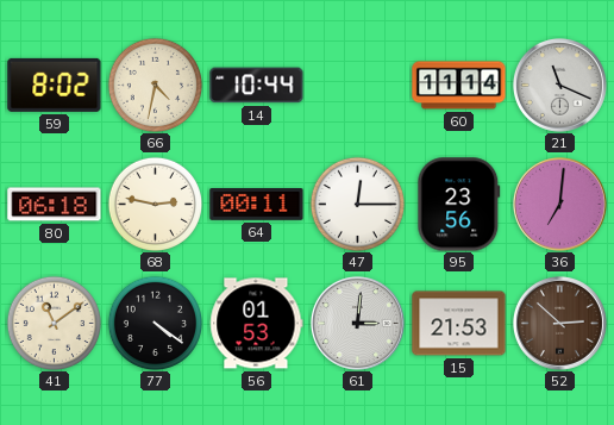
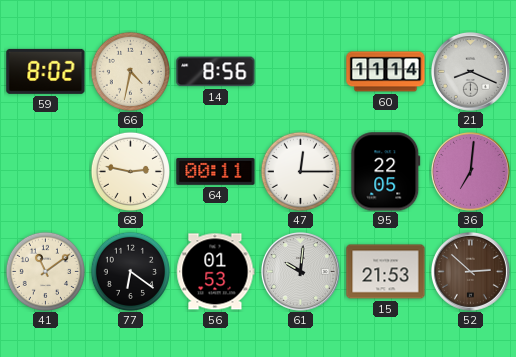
14: 10:44 -> 8:56
21: 11:19 -> 8:19
80: 06:18 -> none
95: 23:56 -> 22:05
77: 4:21 -> 6:21
61: 3:01 -> 10:01
